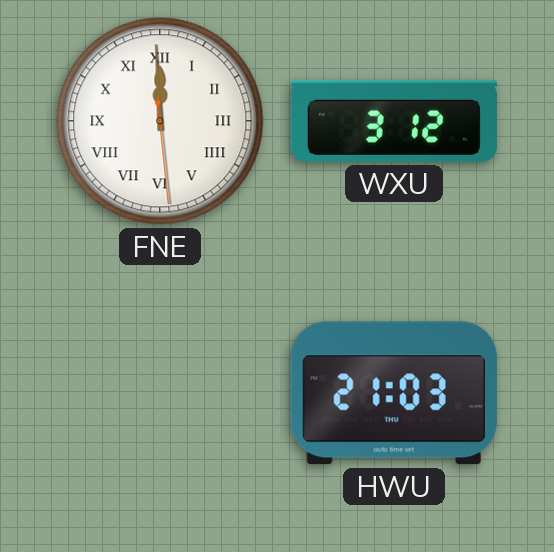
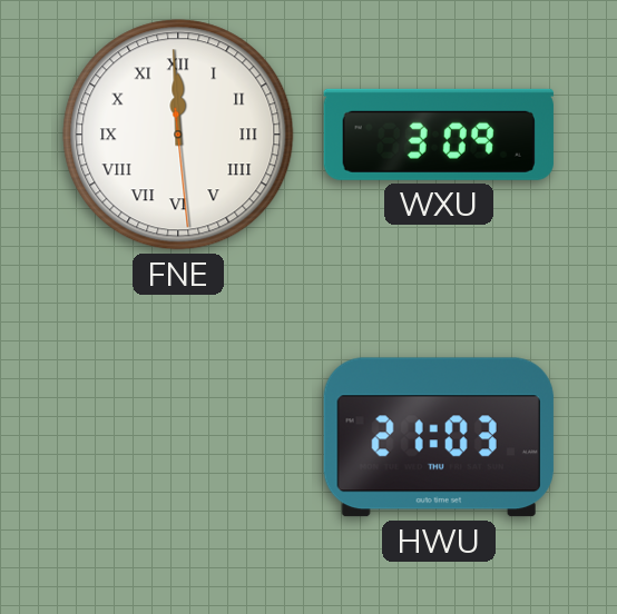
WXU: 3:12 -> 3:09
